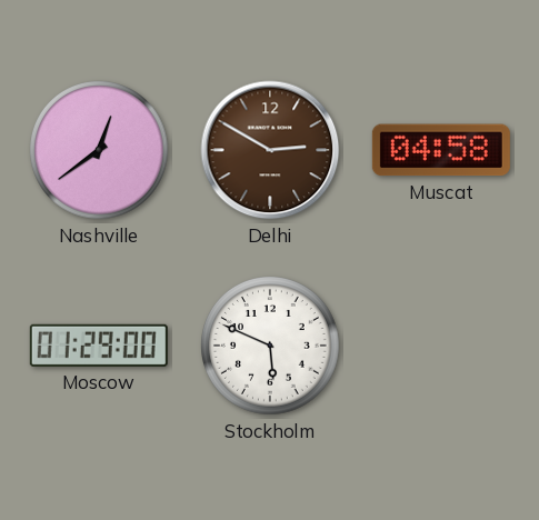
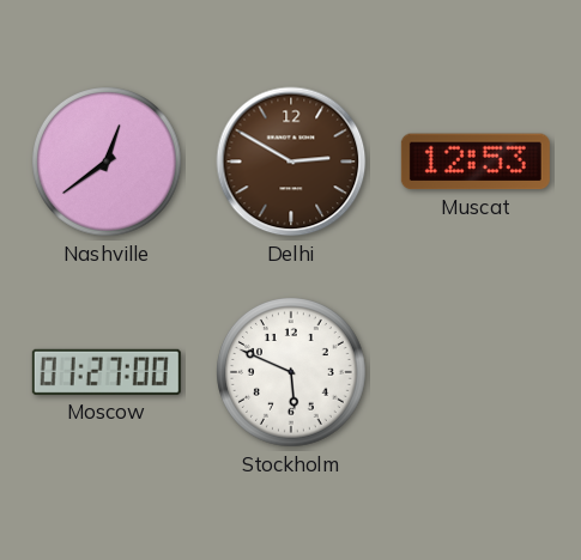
Muscat: 04:58 -> 12:53
Moscow: 01:29 -> 01:27
